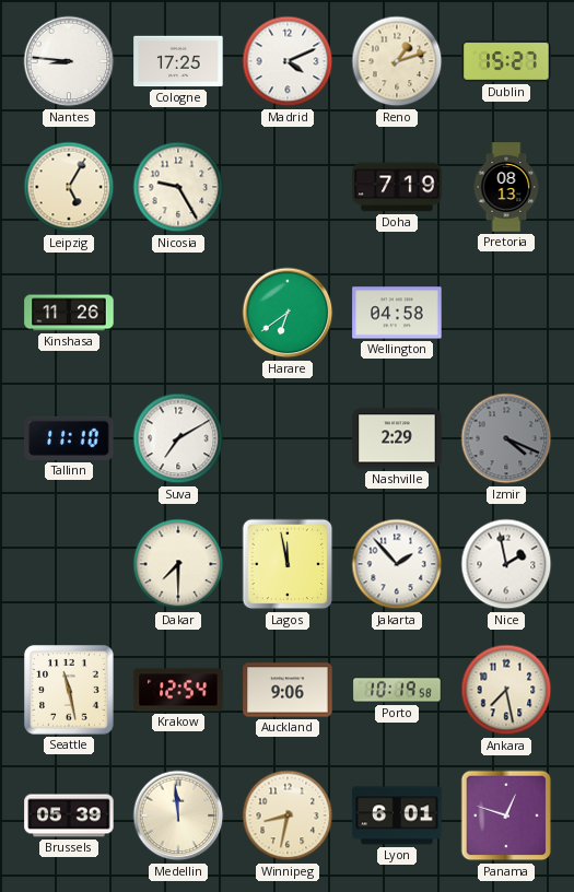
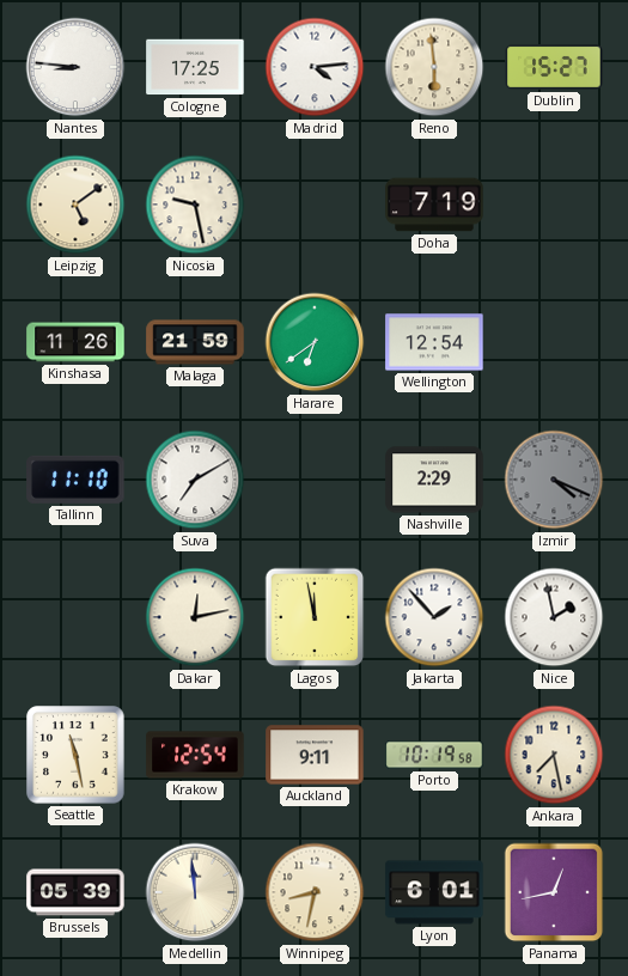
Madrid: 4:11 -> 4:14
Reno: 1:12 -> 5:59
Leipzig: 5:05 -> 5:09
Nicosia: 9:25 -> 9:28
Pretoria: 08:13 -> none
Malaga: none -> 21:59
Wellington: 04:58 -> 12:54
Dakar: 7:30 -> 12:13
Auckland: 9:06 -> 9:11
Panama: 12:48 -> 12:43
